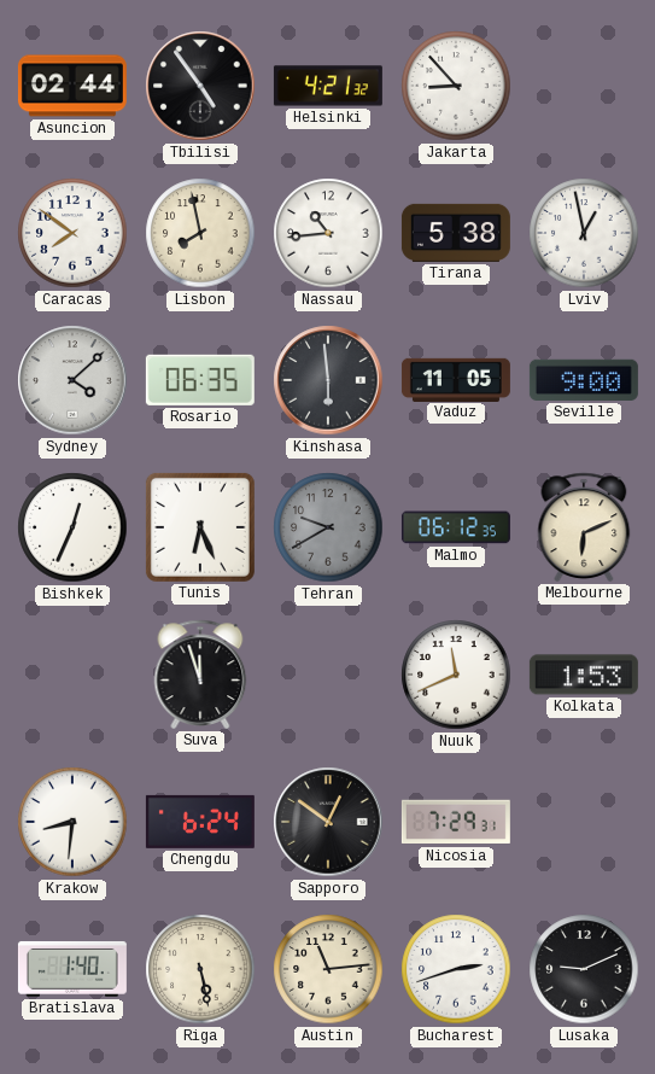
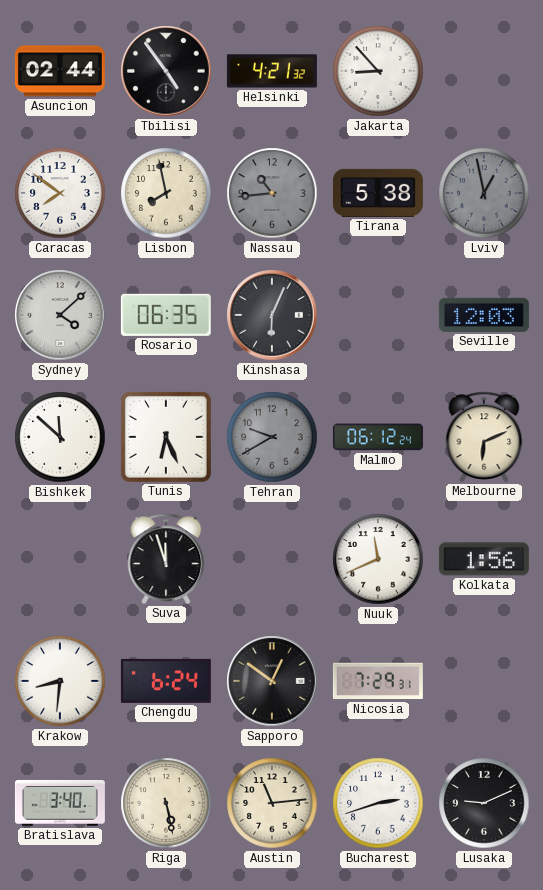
Nassau dial: white -> grey
Lviv dial: white -> grey
Kinshasa: 5:59 -> 6:04
Vaduz: 11:05 -> none
Seville: 9:00 -> 12:03
Bishkek: 12:34 -> 11:52
Malmo: 06:12:35 -> 06:12:24
Kolkata: 1:53 -> 1:56
Bratislava: 1:40 -> 3:40
